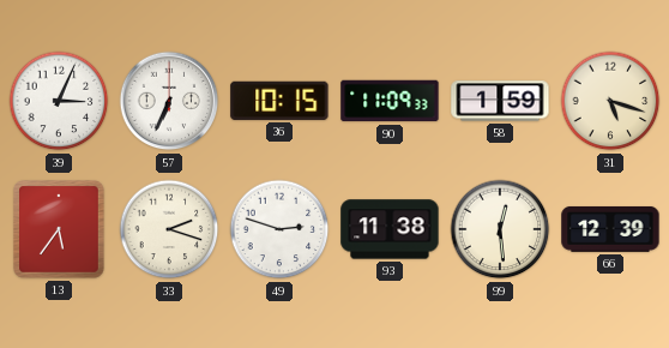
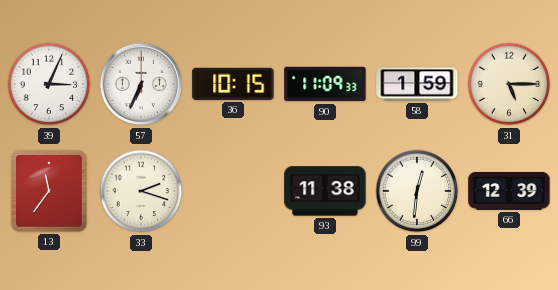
31: 5:18 -> 5:15
13: 5:36 -> 11:36
49: 2:48 -> none
99: 12:29 -> 12:31
